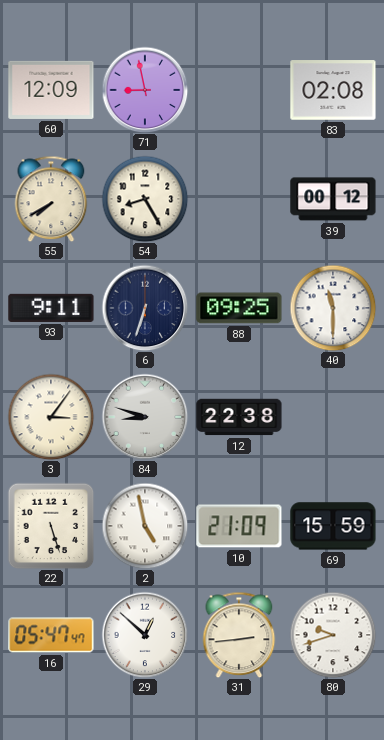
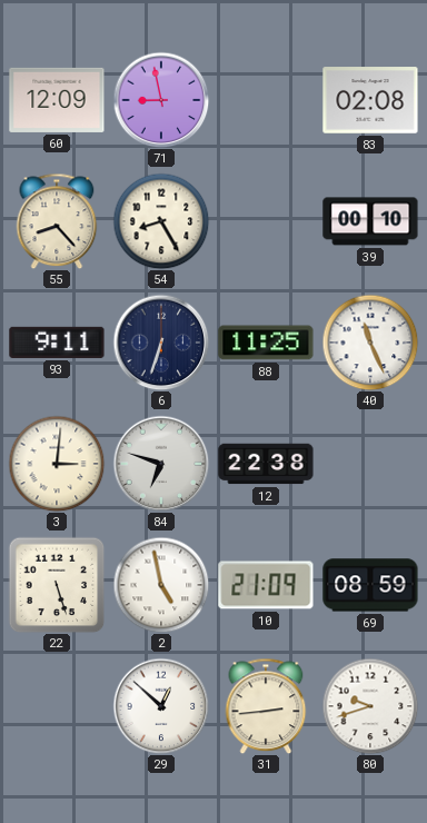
55: 7:40 -> 8:23
39: 00:12 -> 00:10
88: 09:25 -> 11:25
40: 11:30 -> 11:26
3: 3:06 -> 3:01
84: 8:48 -> 6:48
69: 15:59 -> 08:59
16: 05:47 -> none
